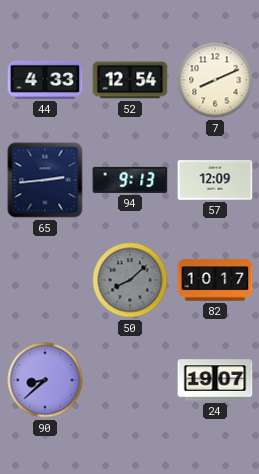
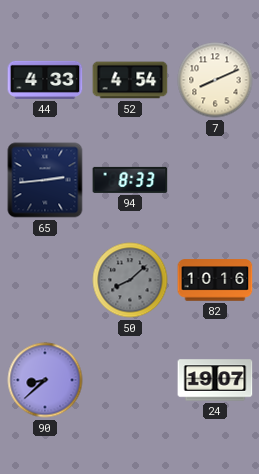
52: 12:54 -> 4:54
94: 9:13 -> 8:33
57: 12:09 -> none
82: 10:17 -> 10:16
